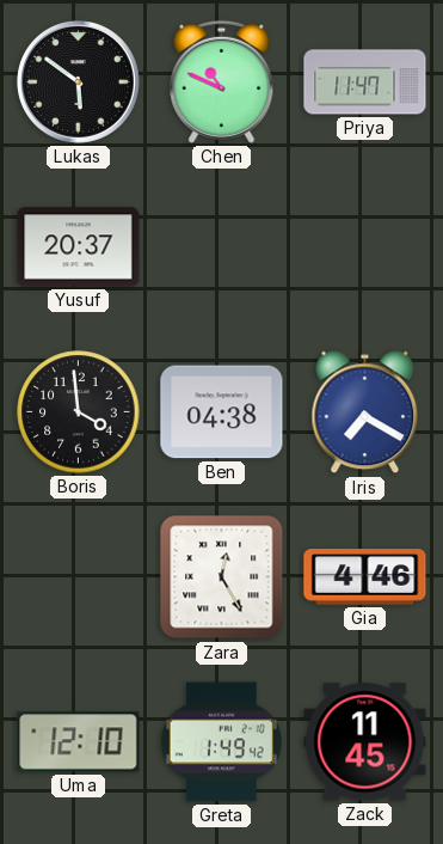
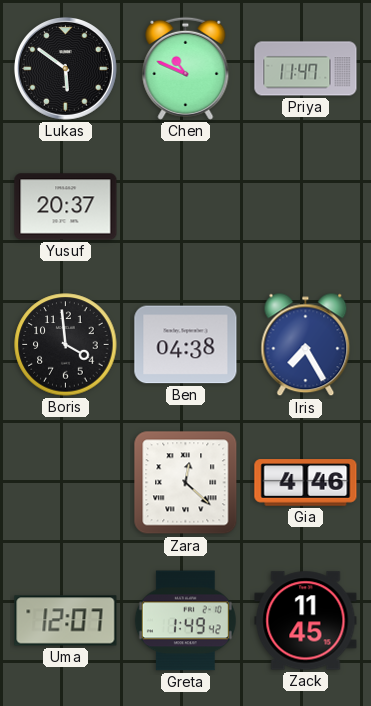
Iris: 7:20 -> 7:25
Zara: 12:25 -> 12:22
Uma: 12:10 -> 12:07
